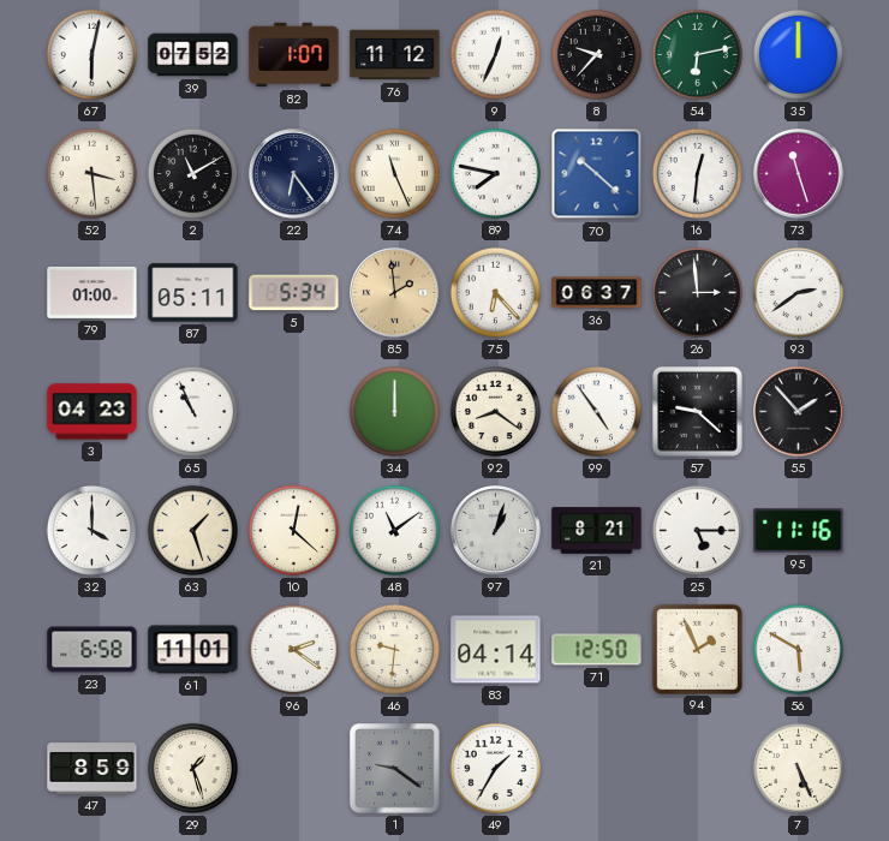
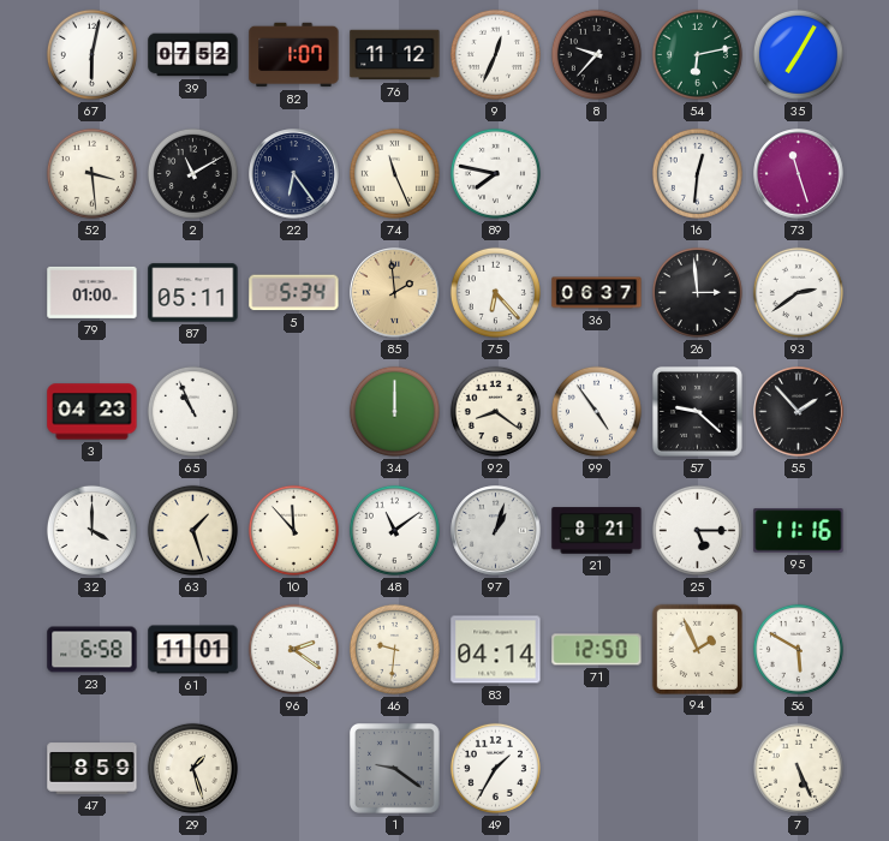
35: 12:00 -> 7:05
70: 10:22 -> none
10: 12:22 -> 11:53
